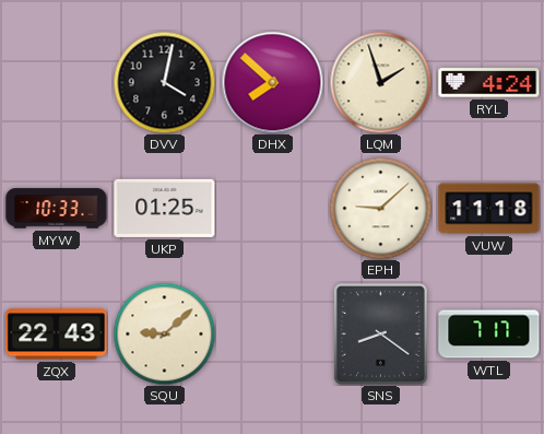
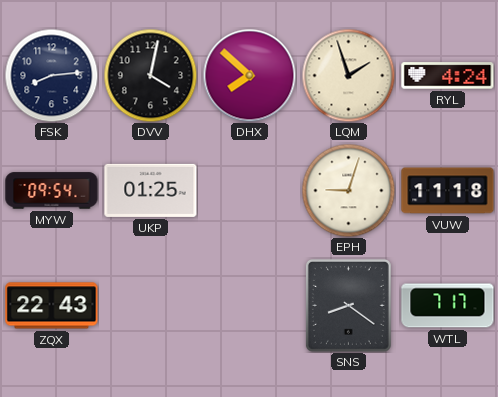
FSK: none -> 8:14
MYW: 10:33 -> 09:54
EPH: 9:08 -> 9:03
SQU: 9:08 -> none
